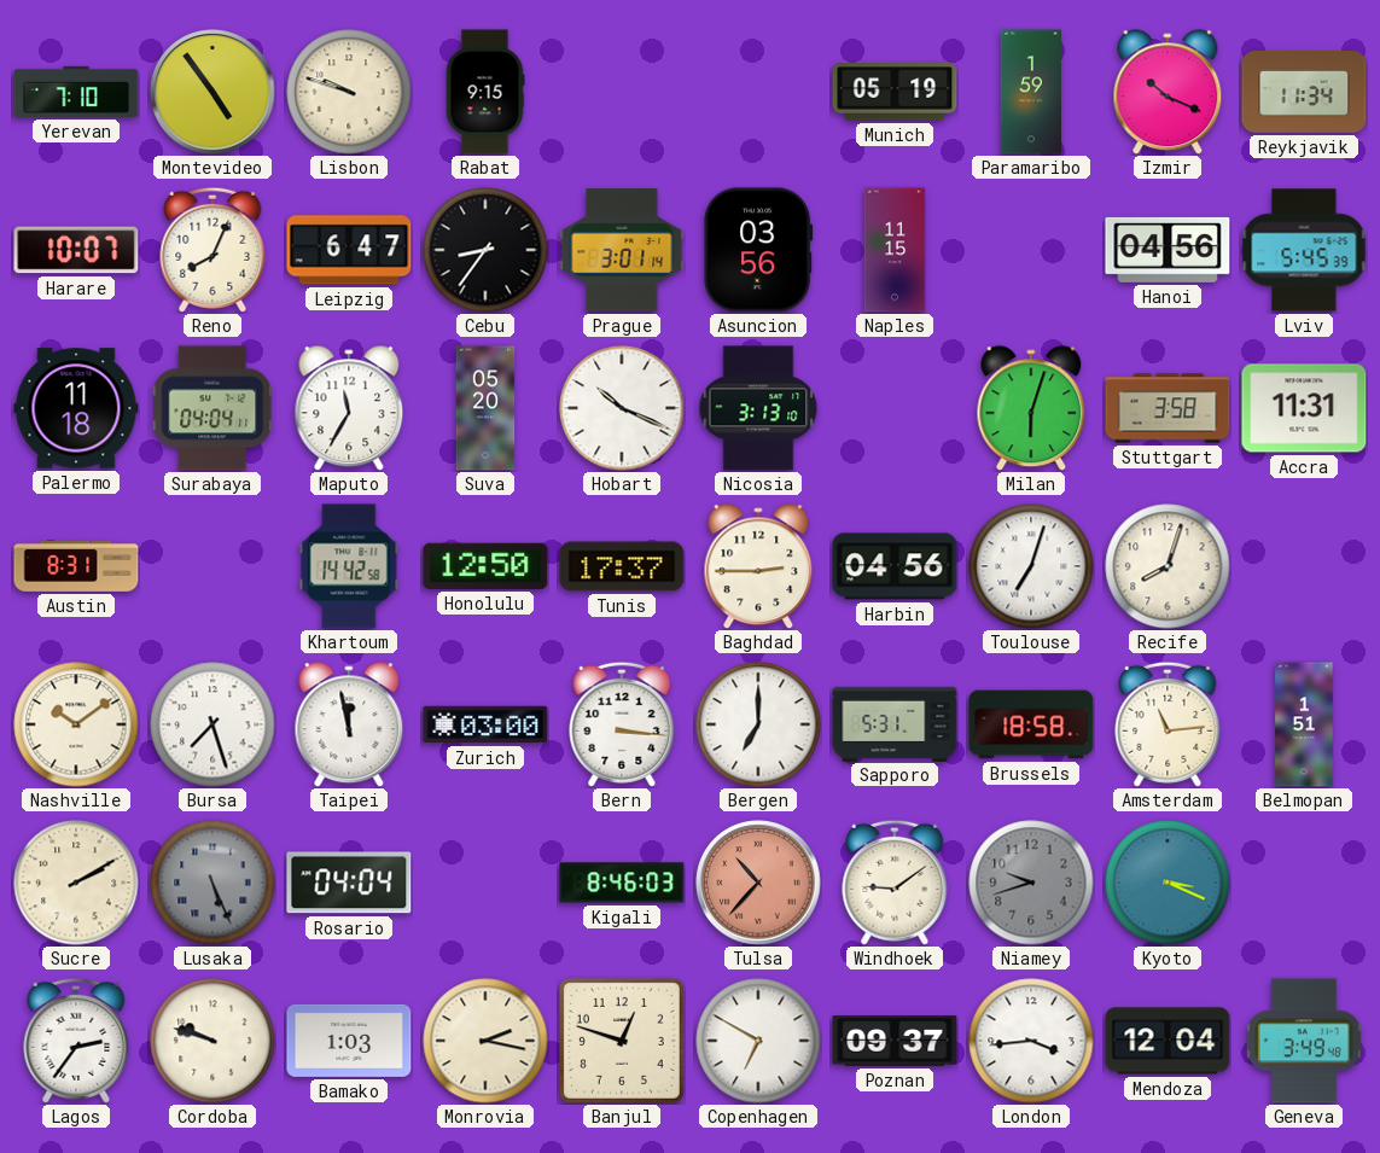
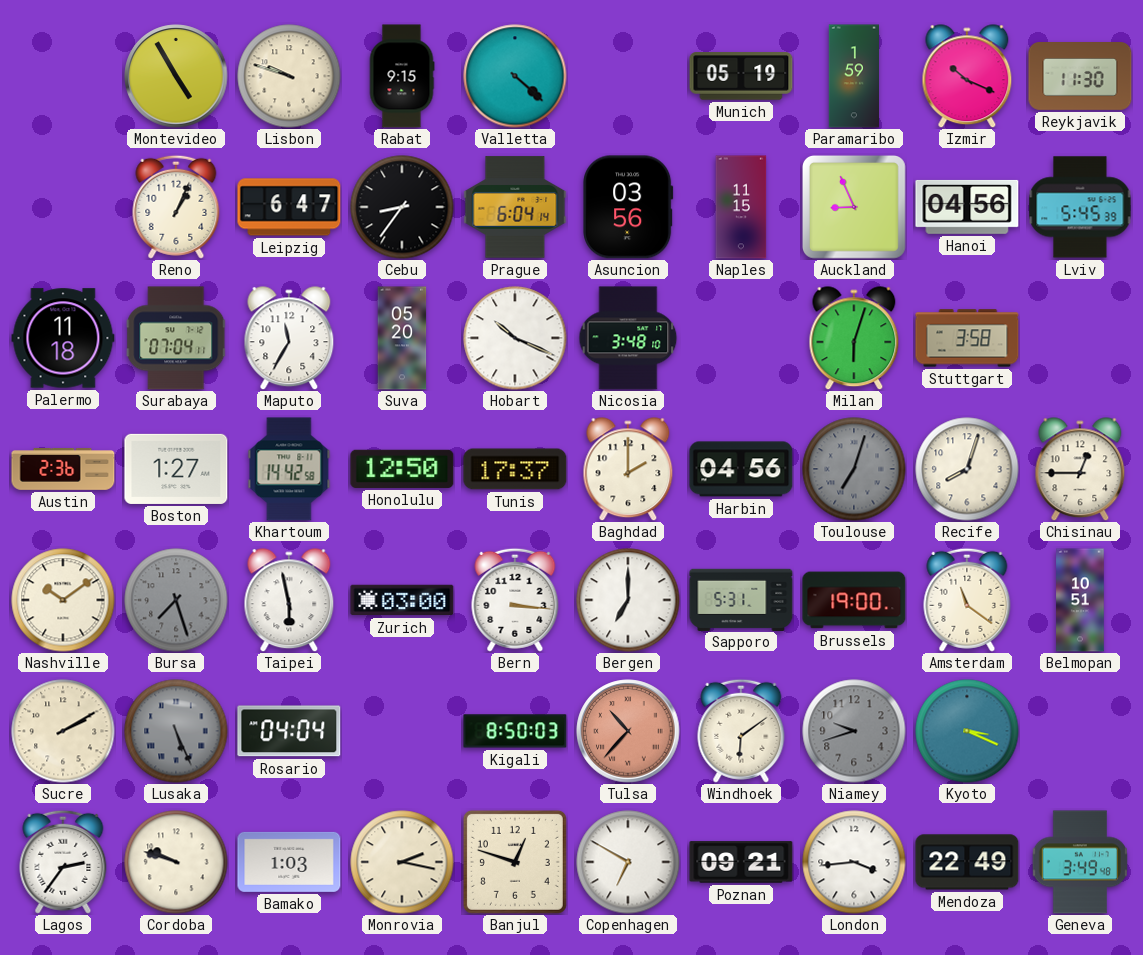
Yerevan: 7:10 -> none
Montevideo: 4:54 -> 4:55
Valletta: none -> 4:22
Reykjavik: 11:34 -> 11:30
Harare: 10:07 -> none
Reno: 8:04 -> 1:04
Prague: 3:01 -> 6:04
Auckland: none -> 8:56
Surabaya: 04:04 -> 07:04
Nicosia: 3:13 -> 3:48
Accra: 11:31 -> none
Austin: 8:31 -> 2:36
Boston: none -> 1:27
Baghdad: 2:45 -> 2:00
Toulouse dial: white -> grey
Chisinau: none -> 12:45
Bursa dial: white -> grey
Taipei: 11:58 -> 5:58
Brussels: 18:58 -> 19:00
Amsterdam: 11:14 -> 11:21
Belmopan: 1:51 -> 10:51
Kigali: 8:46 -> 8:50
Windhoek: 9:09 -> 6:09
Poznan: 09:37 -> 09:21
Mendoza: 12:04 -> 22:49
